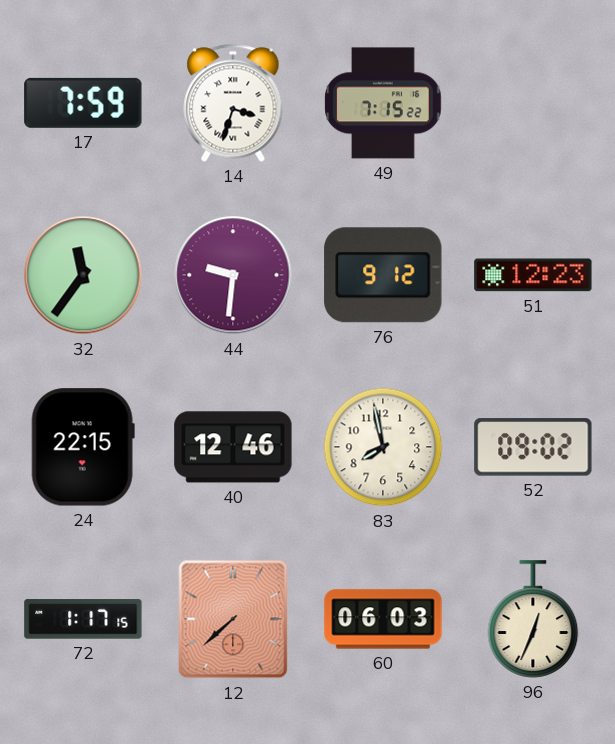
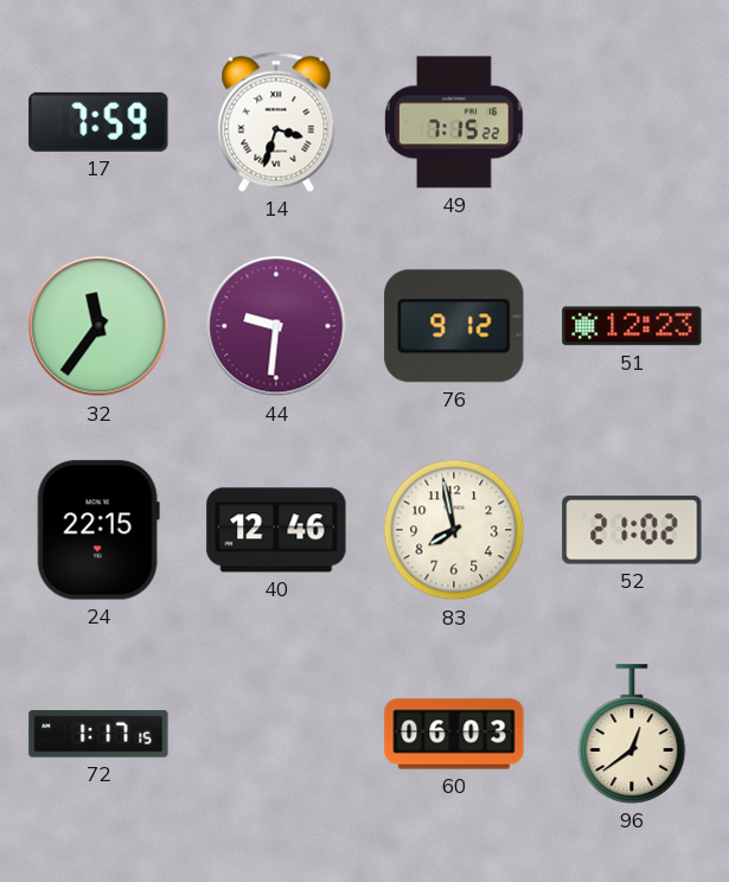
52: 09:02 -> 21:02
12: 7:38 -> none
96: 12:34 -> 12:39
